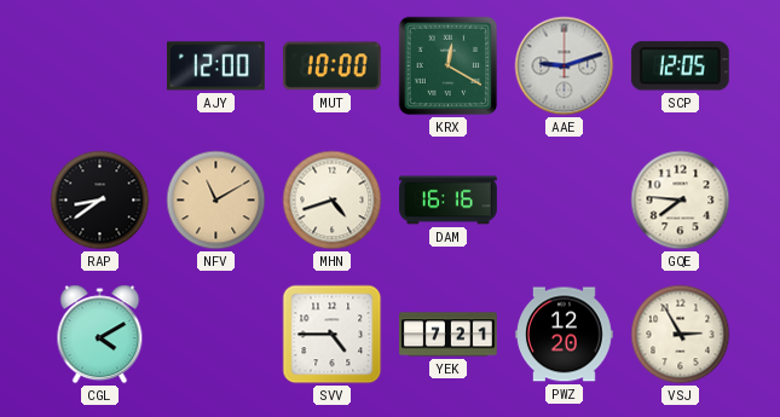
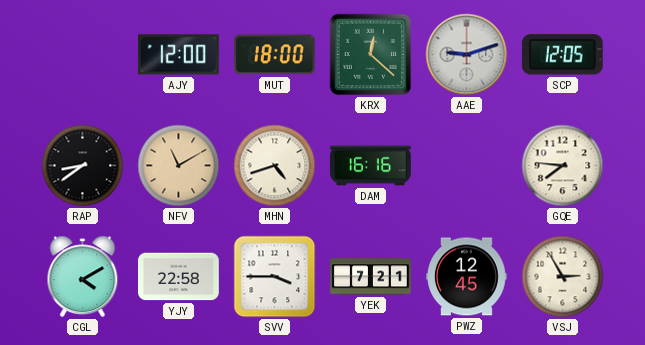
MUT: 10:00 -> 18:00
KRX: 12:20 -> 12:22
YJY: none -> 22:58
SVV: 4:45 -> 3:45
PWZ: 12:20 -> 12:45
